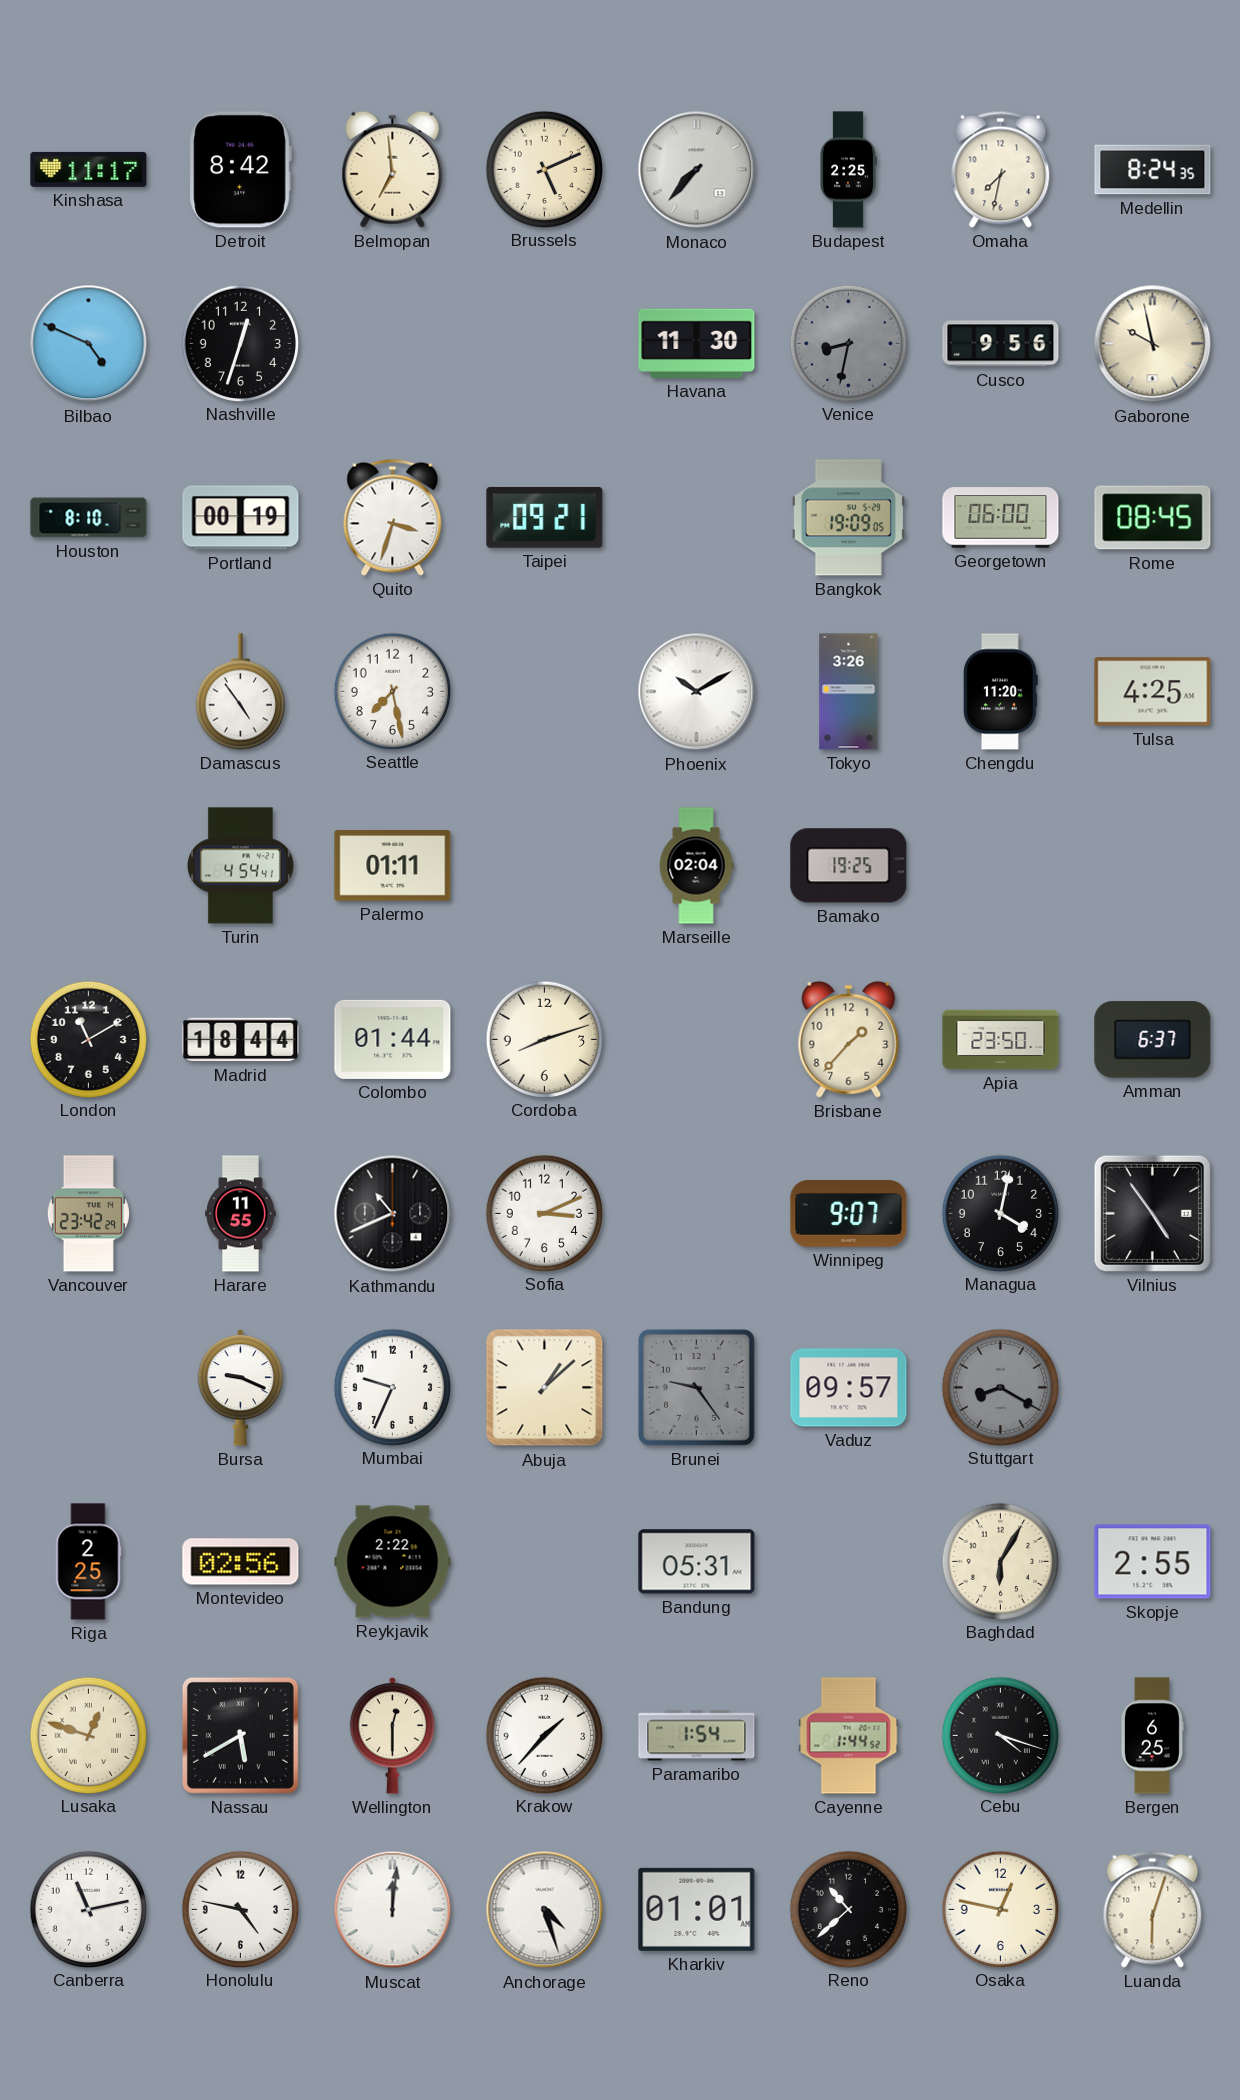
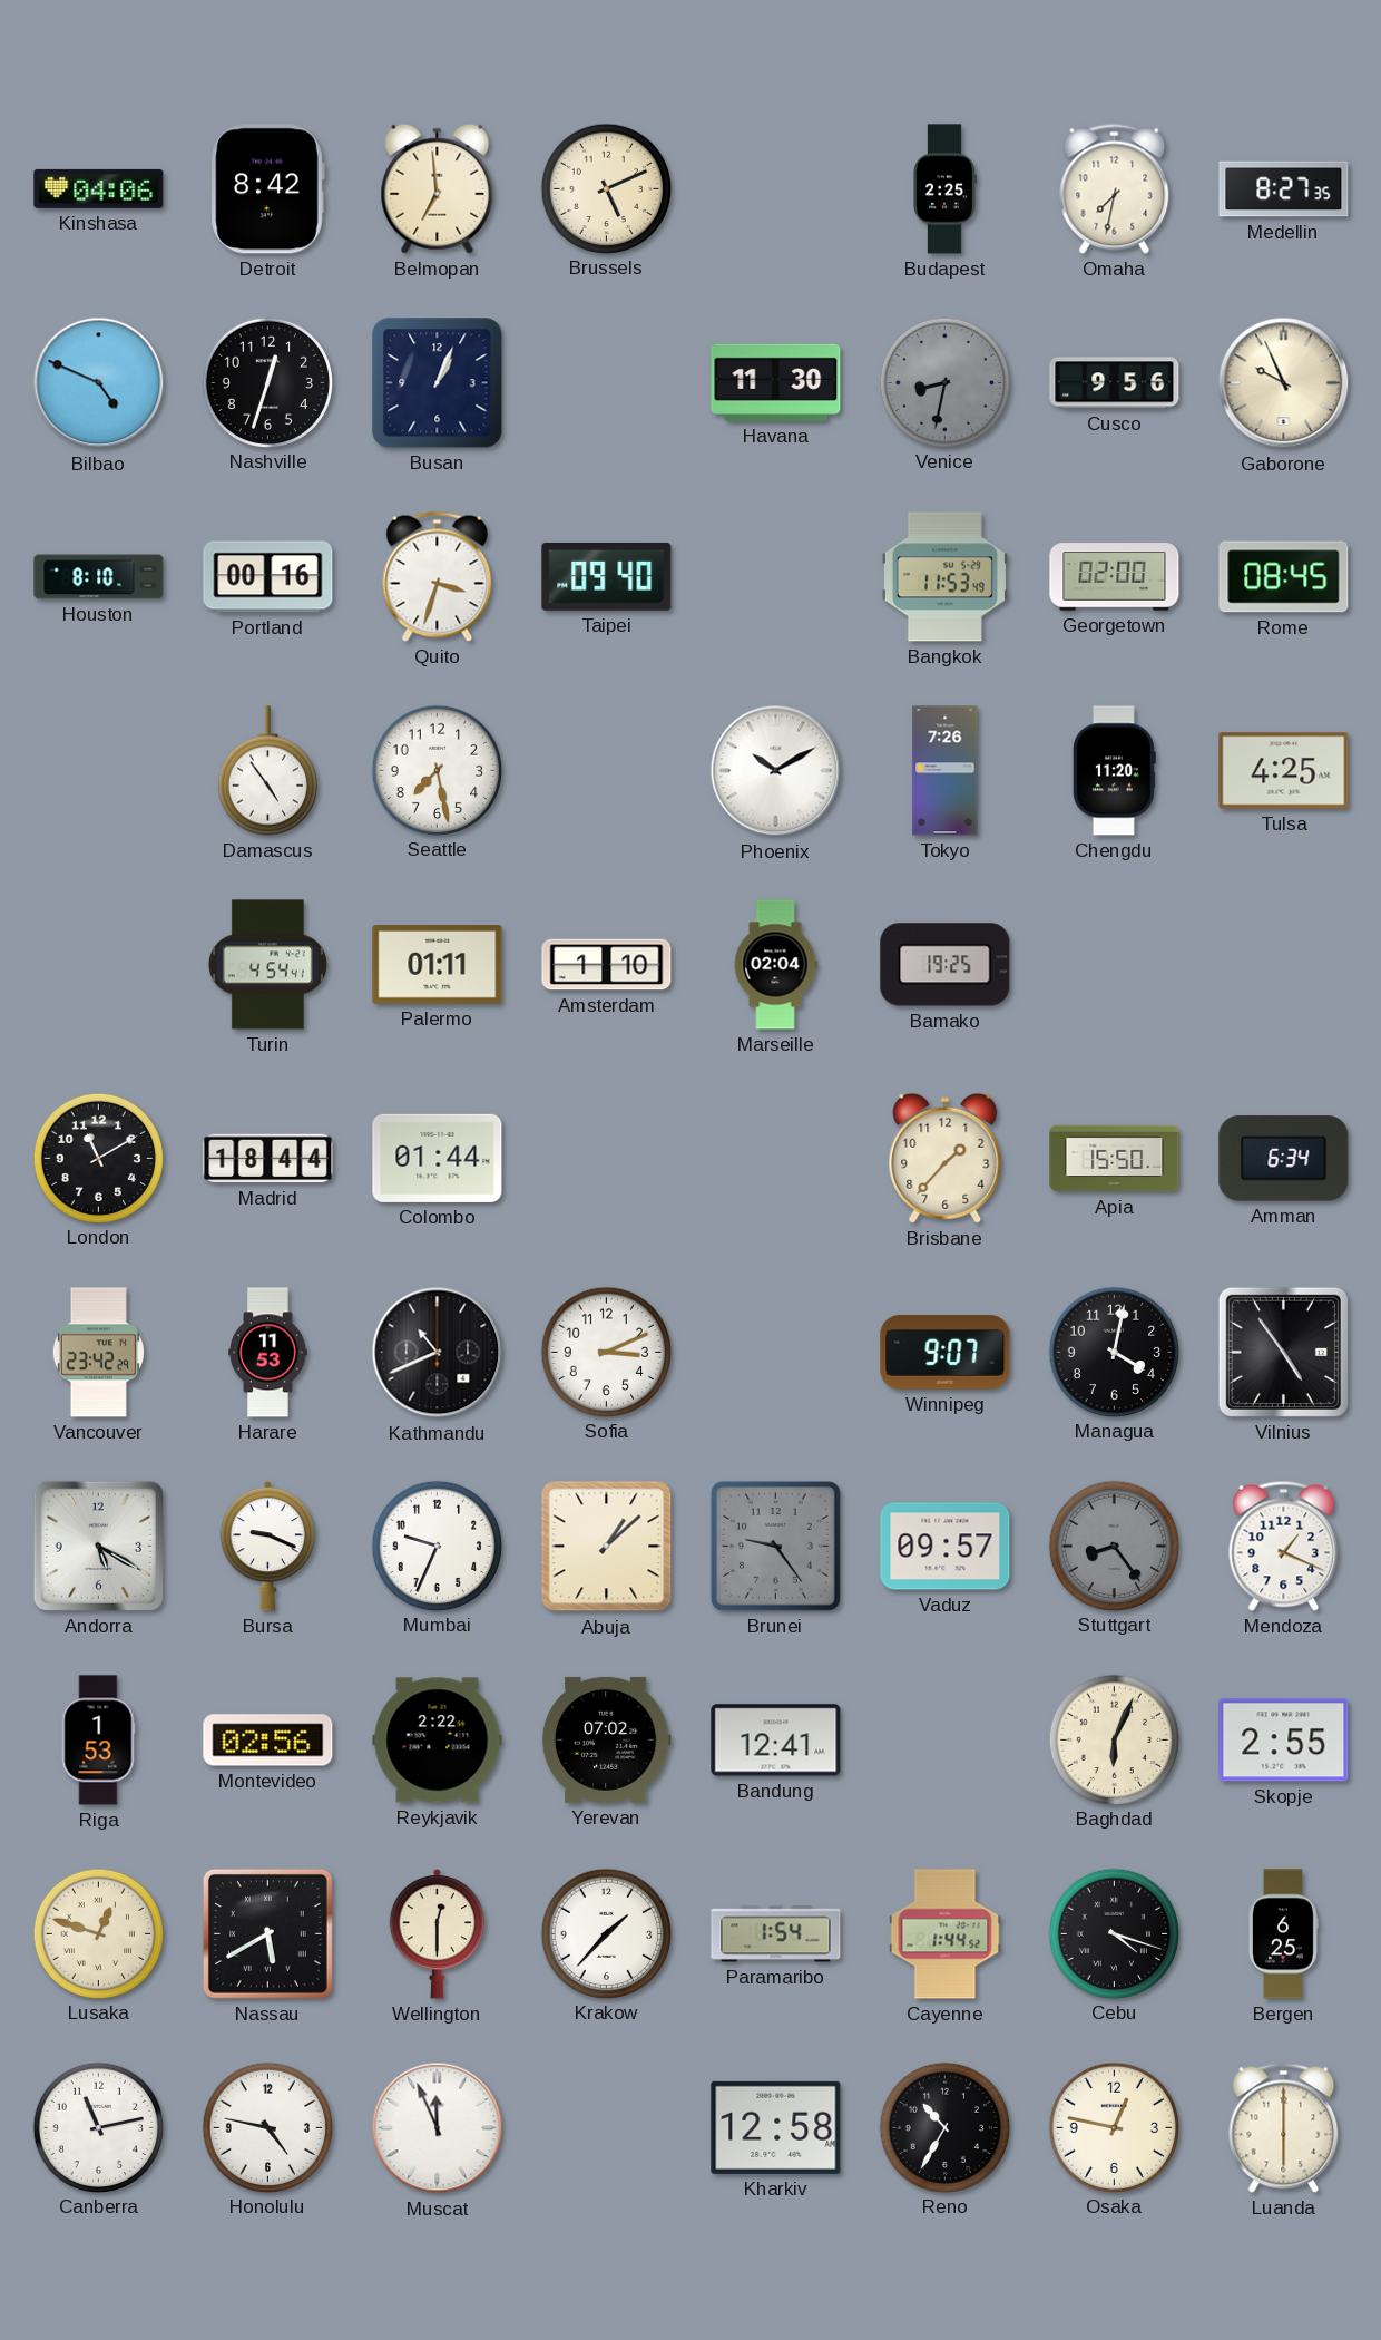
Kinshasa: 11:17 -> 04:06
Monaco: 7:37 -> none
Medellin: 8:24 -> 8:27
Busan: none -> 1:04
Gaborone: 9:58 -> 9:56
Portland: 00:19 -> 00:16
Taipei: 09:21 -> 09:40
Bangkok: 19:09 -> 11:53
Georgetown: 06:00 -> 02:00
Tokyo: 3:26 -> 7:26
Amsterdam: none -> 1:10
Cordoba: 8:12 -> none
Apia: 23:50 -> 15:50
Amman: 6:37 -> 6:34
Harare: 11:55 -> 11:53
Andorra: none -> 5:20
Stuttgart: 8:20 -> 8:24
Mendoza: none -> 1:19
Riga: 2:25 -> 1:53
Yerevan: none -> 07:02
Bandung: 05:31 -> 12:41
Baghdad: 6:05 -> 6:04
Muscat: 12:01 -> 11:56
Anchorage: 4:27 -> none
Kharkiv: 01:01 -> 12:58
Reno: 10:38 -> 10:35
Luanda: 6:03 -> 6:00
